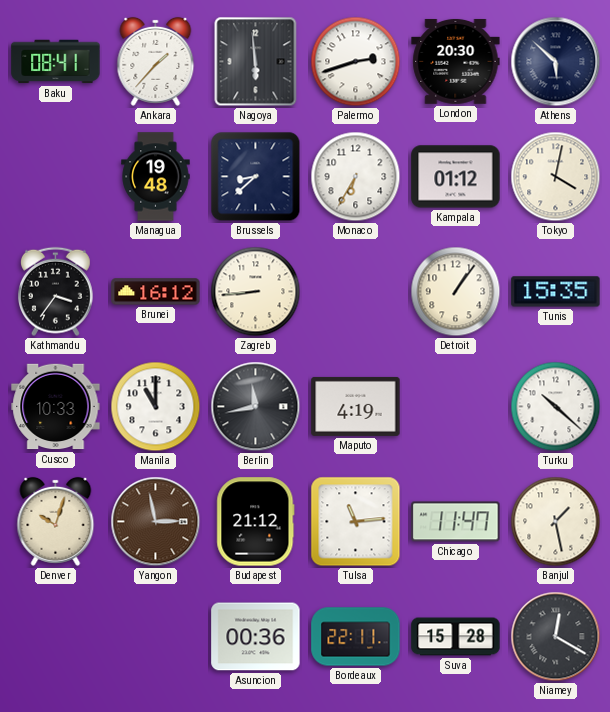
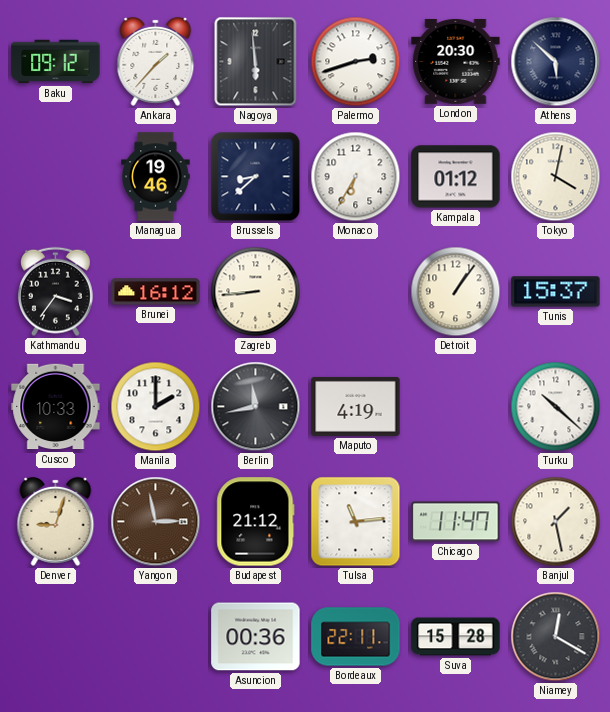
Baku: 08:41 -> 09:12
Managua: 19:48 -> 19:46
Tunis: 15:35 -> 15:37
Manila: 11:00 -> 2:00
Denver: 10:03 -> 9:03
